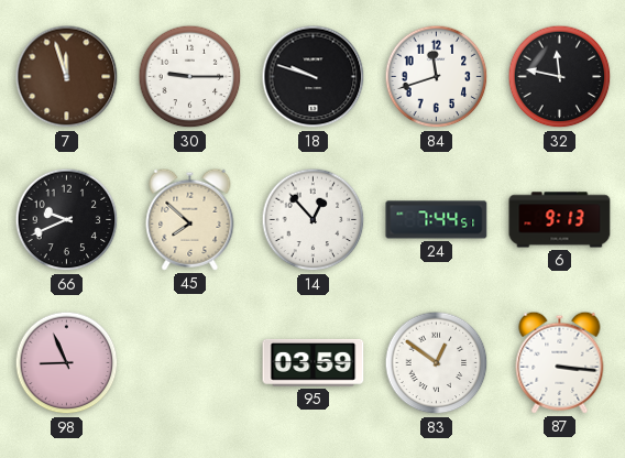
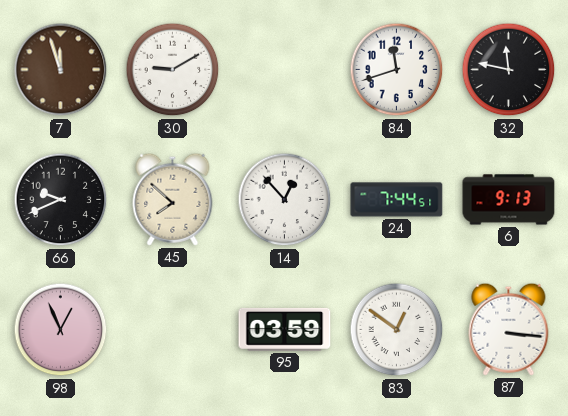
30: 9:15 -> 9:10
18: 9:48 -> none
98: 8:56 -> 12:56
